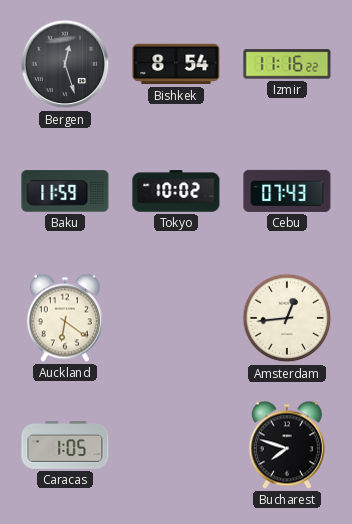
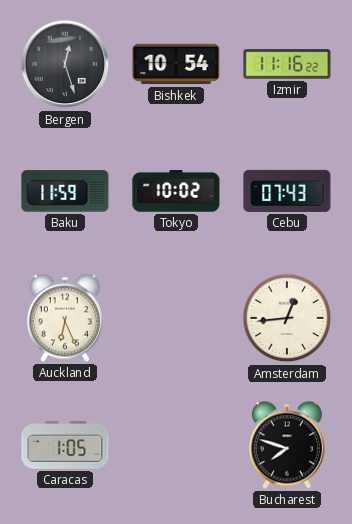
Bishkek: 8:54 -> 10:54
Auckland: 6:21 -> 6:26
